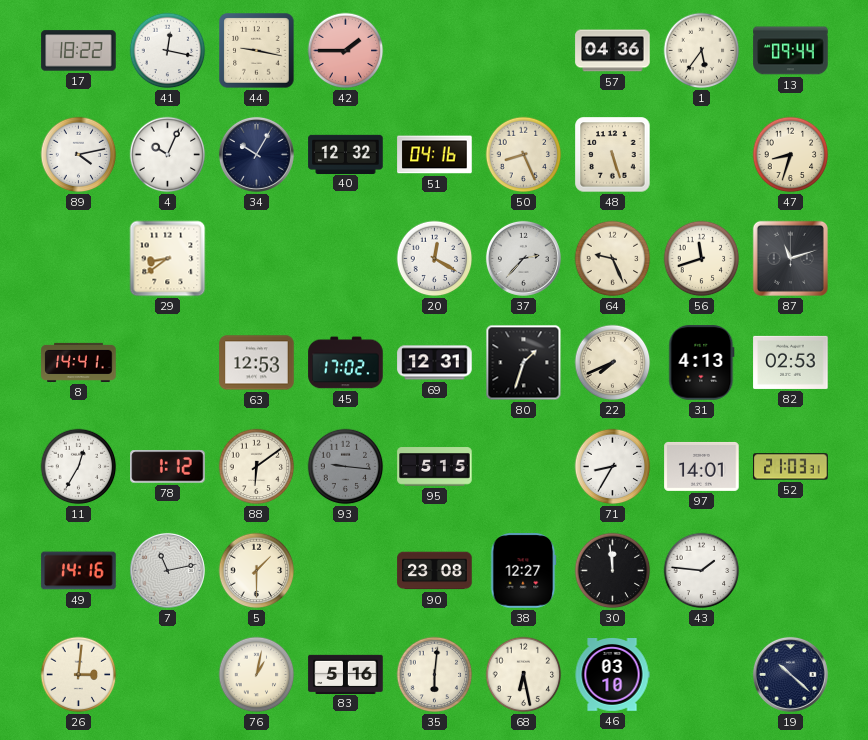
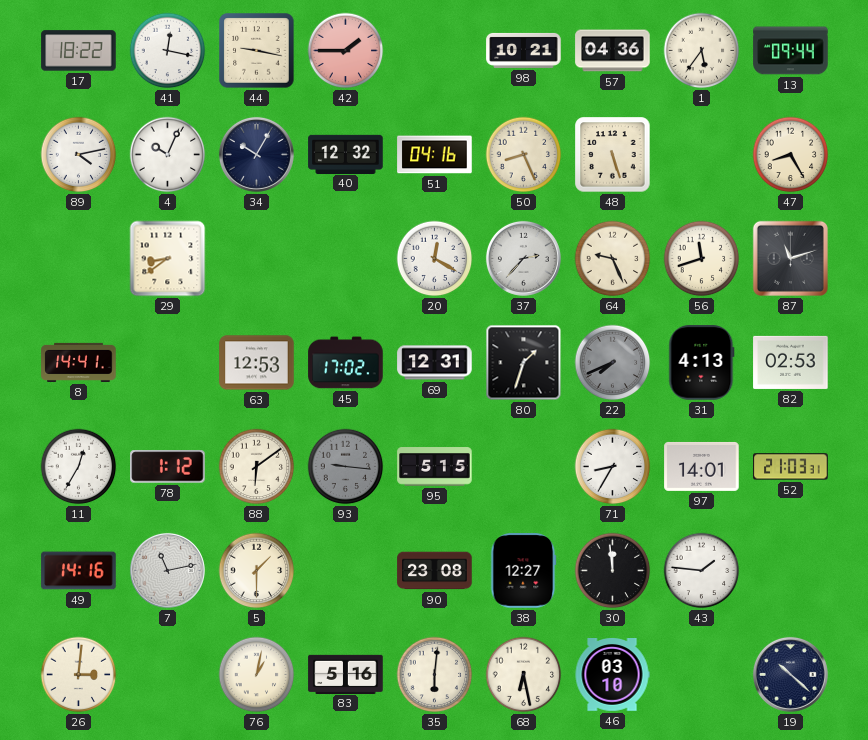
98: none -> 10:21
47: 8:33 -> 8:25
22 dial: cream -> grey
